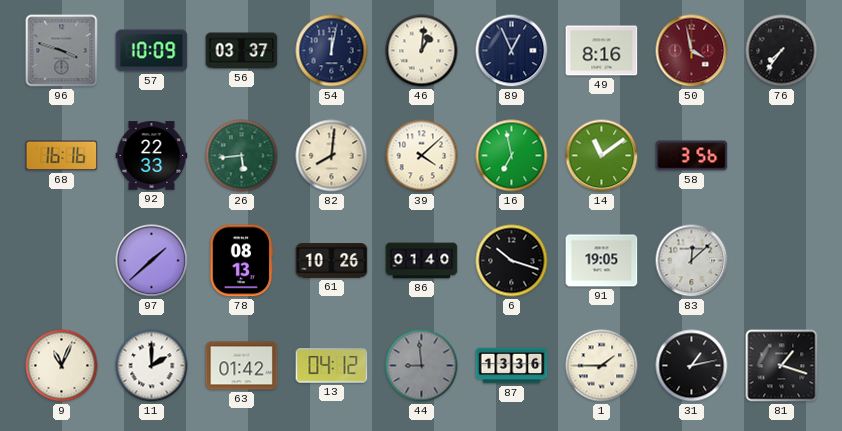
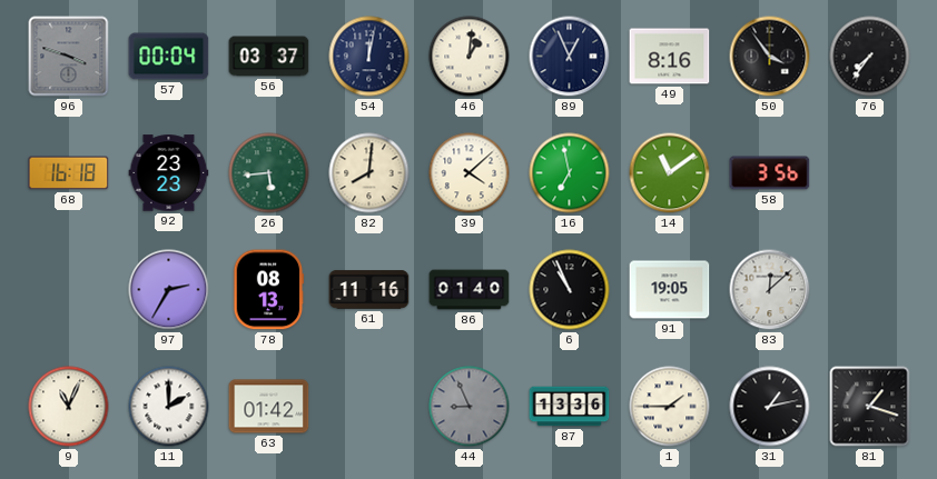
57: 10:09 -> 00:04
50: 3:58 -> 3:54
50 dial: burgundy -> black
68: 16:16 -> 16:18
92: 22:33 -> 23:23
97: 1:38 -> 2:35
61: 10:26 -> 11:16
6: 10:18 -> 10:56
13: 04:12 -> none
44: 8:59 -> 8:56
